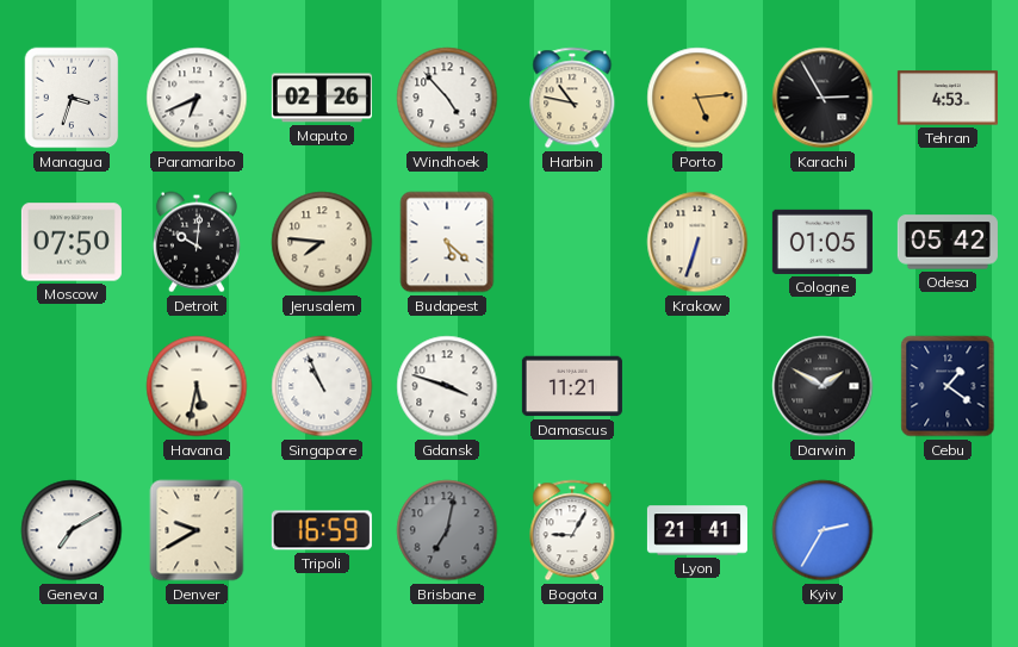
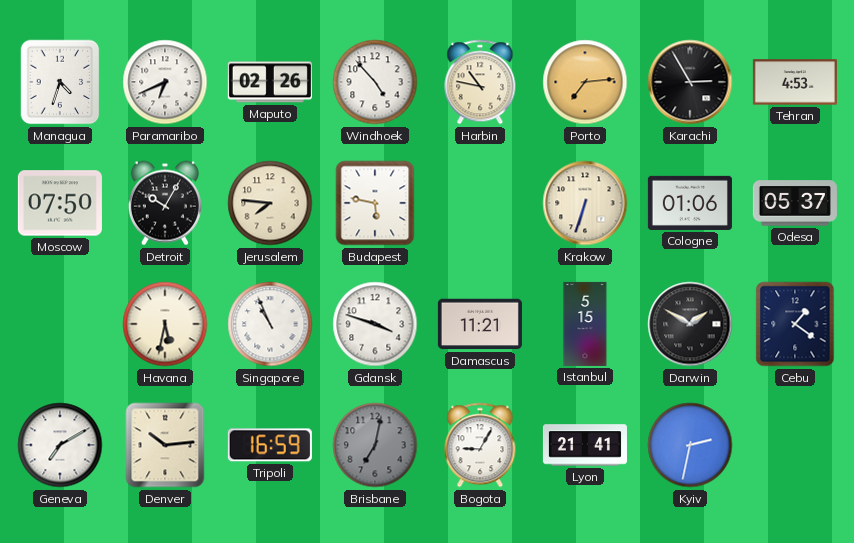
Managua: 3:33 -> 4:33
Porto: 5:14 -> 7:14
Detroit: 10:01 -> 10:05
Budapest: 5:22 -> 5:47
Cologne: 01:05 -> 01:06
Odesa: 05:42 -> 05:37
Istanbul: none -> 5:15
Denver: 9:40 -> 10:14
Kyiv: 2:35 -> 2:32
